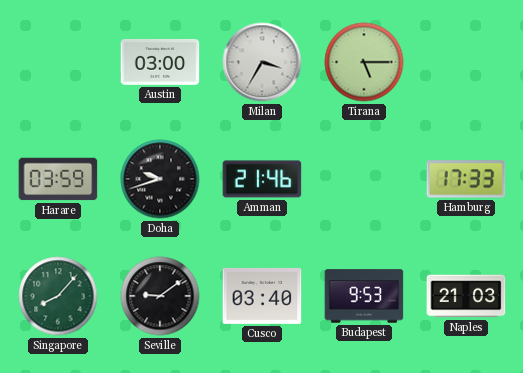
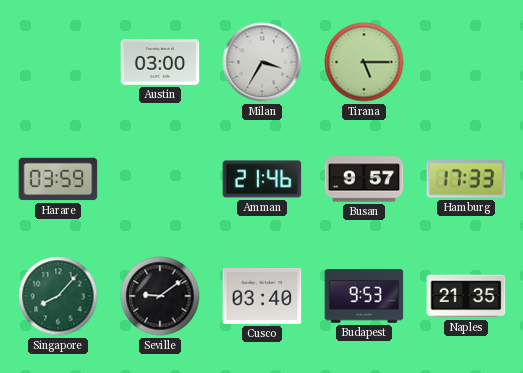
Doha: 9:42 -> none
Busan: none -> 9:57
Naples: 21:03 -> 21:35
